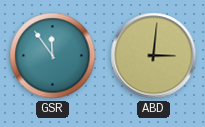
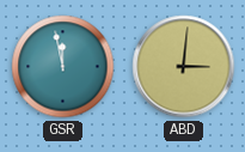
GSR: 11:54 -> 11:58
